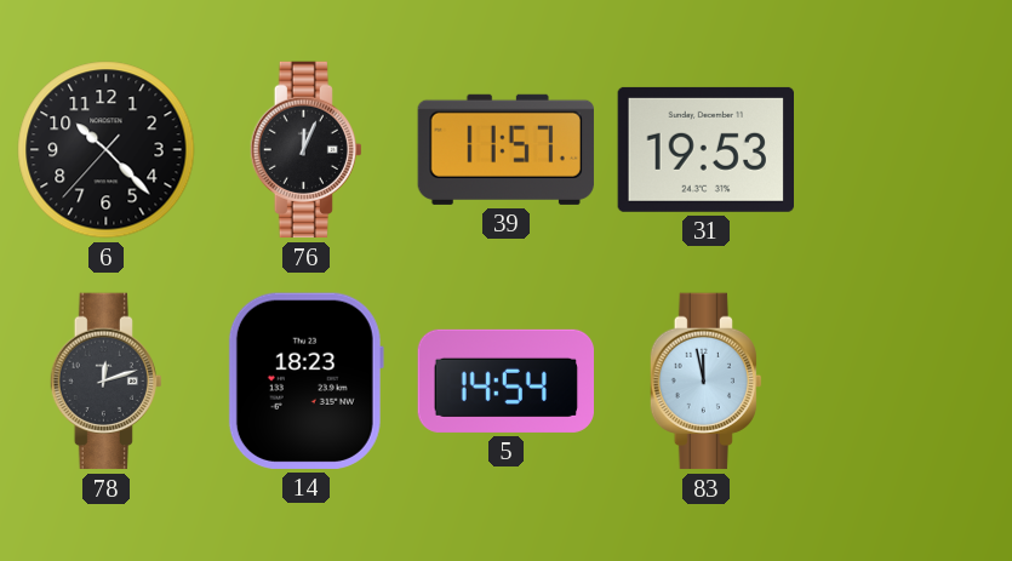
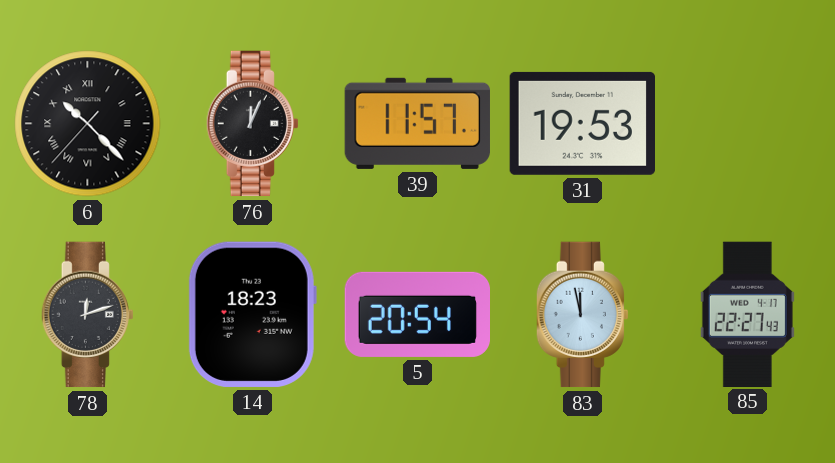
6 numerals: Arabic -> Roman
5: 14:54 -> 20:54
85: none -> 22:27
